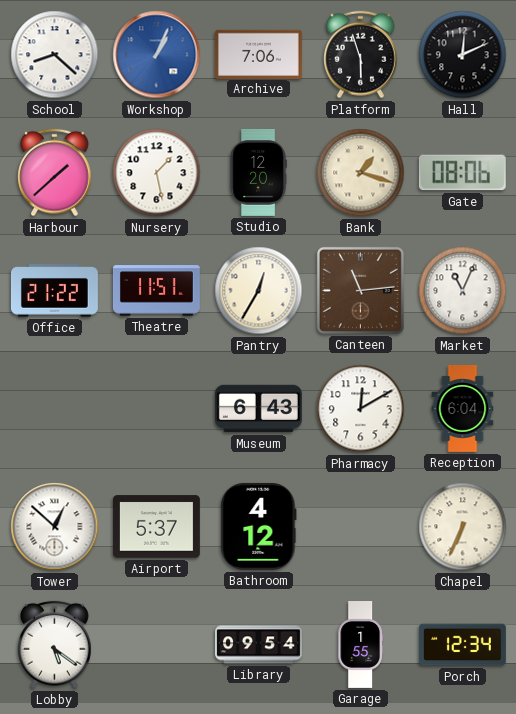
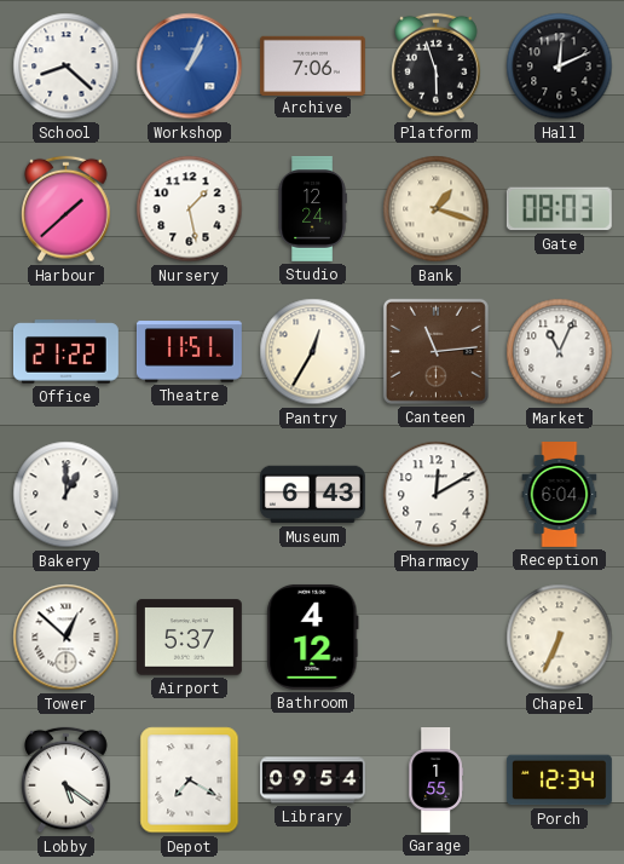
Studio: 12:20 -> 12:24
Gate: 08:06 -> 08:03
Bakery: none -> 1:00
Depot: none -> 7:20
